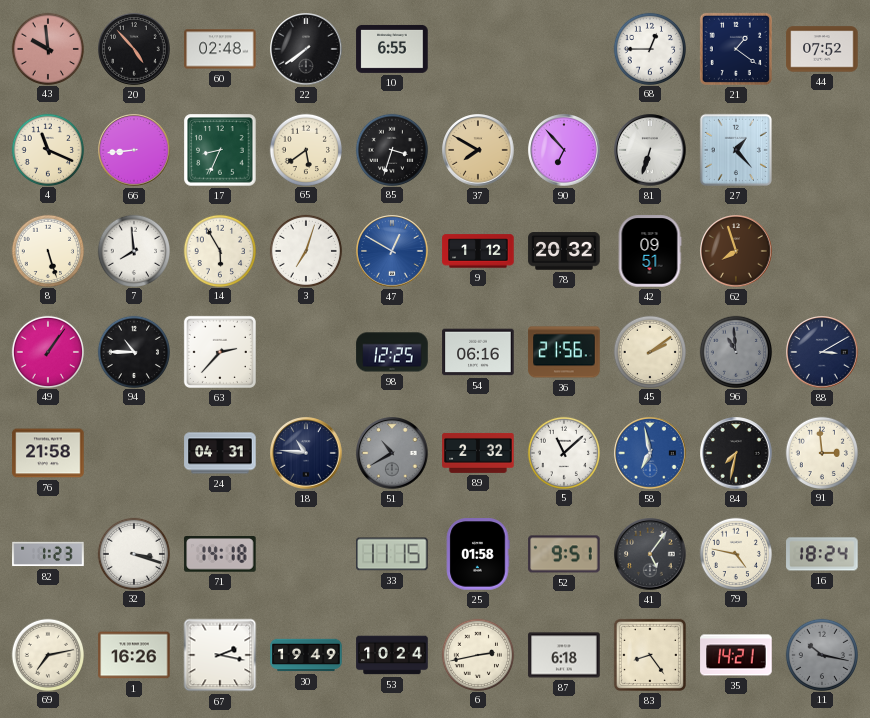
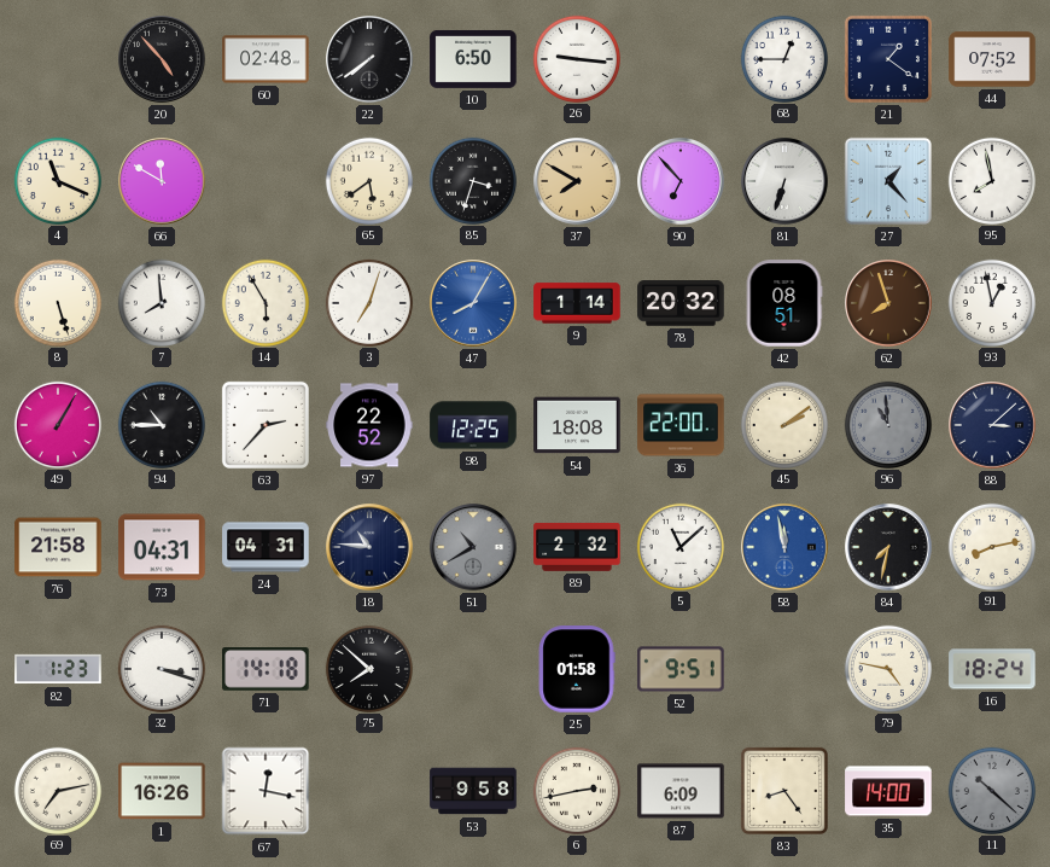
43: 9:59 -> none
10: 6:55 -> 6:50
26: none -> 9:16
66: 8:44 -> 11:50
17: 8:34 -> none
95: none -> 7:58
47: 12:50 -> 8:05
9: 1:12 -> 1:14
42: 09:51 -> 08:51
93: none -> 12:58
49: 1:06 -> 1:05
97: none -> 22:52
54: 06:16 -> 18:08
36: 21:56 -> 22:00
88: 3:10 -> 3:08
73: none -> 04:31
58: 6:58 -> 11:58
91: 2:59 -> 8:13
75: none -> 7:52
33: 11:15 -> none
41: 5:06 -> none
67: 2:17 -> 12:17
30: 19:49 -> none
53: 10:24 -> 9:58
87: 6:18 -> 6:09
35: 14:21 -> 14:00
11: 10:17 -> 10:22
